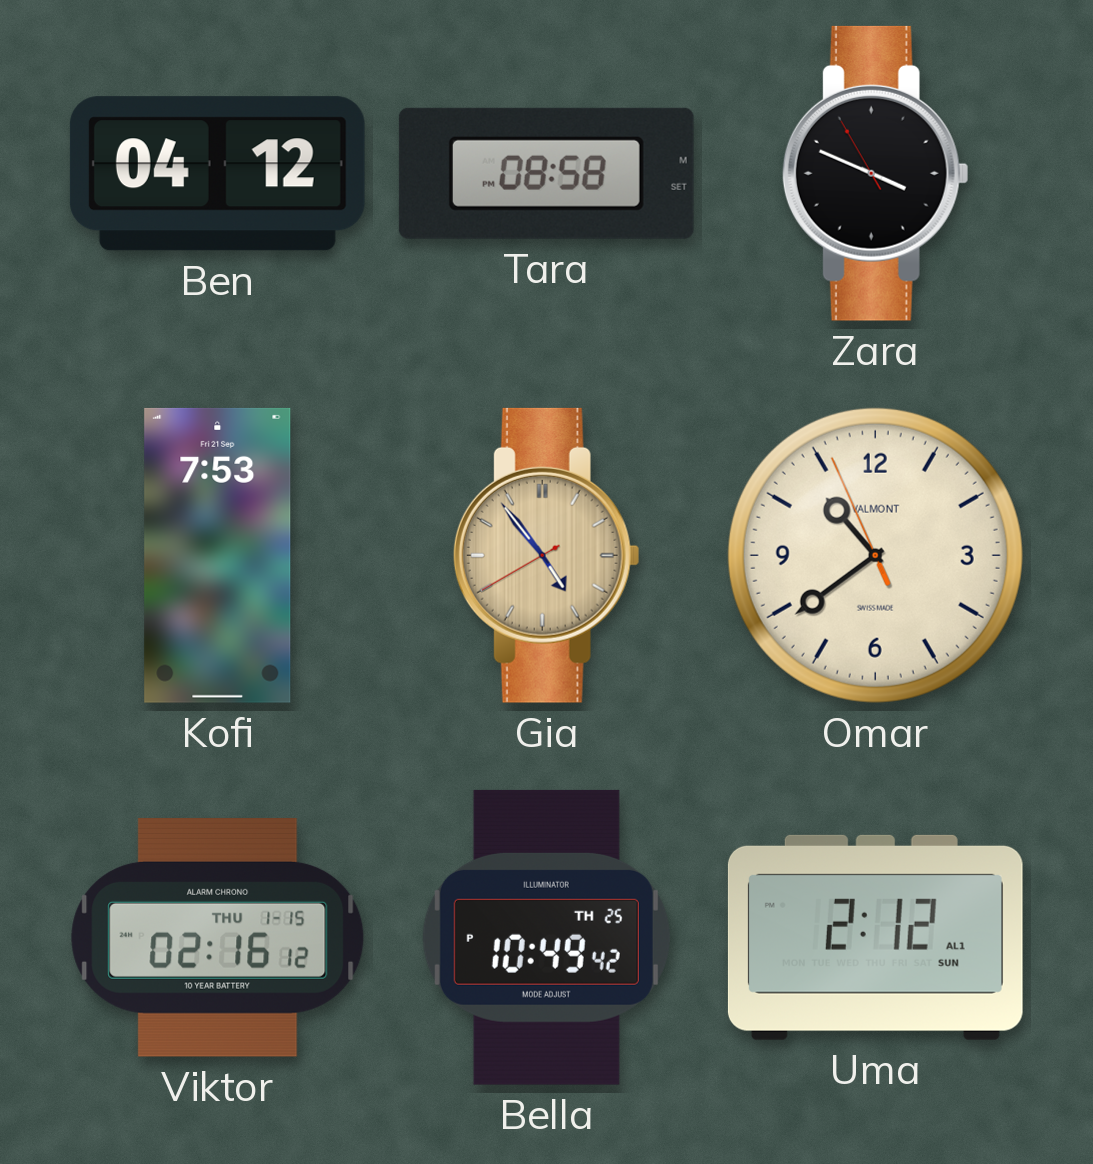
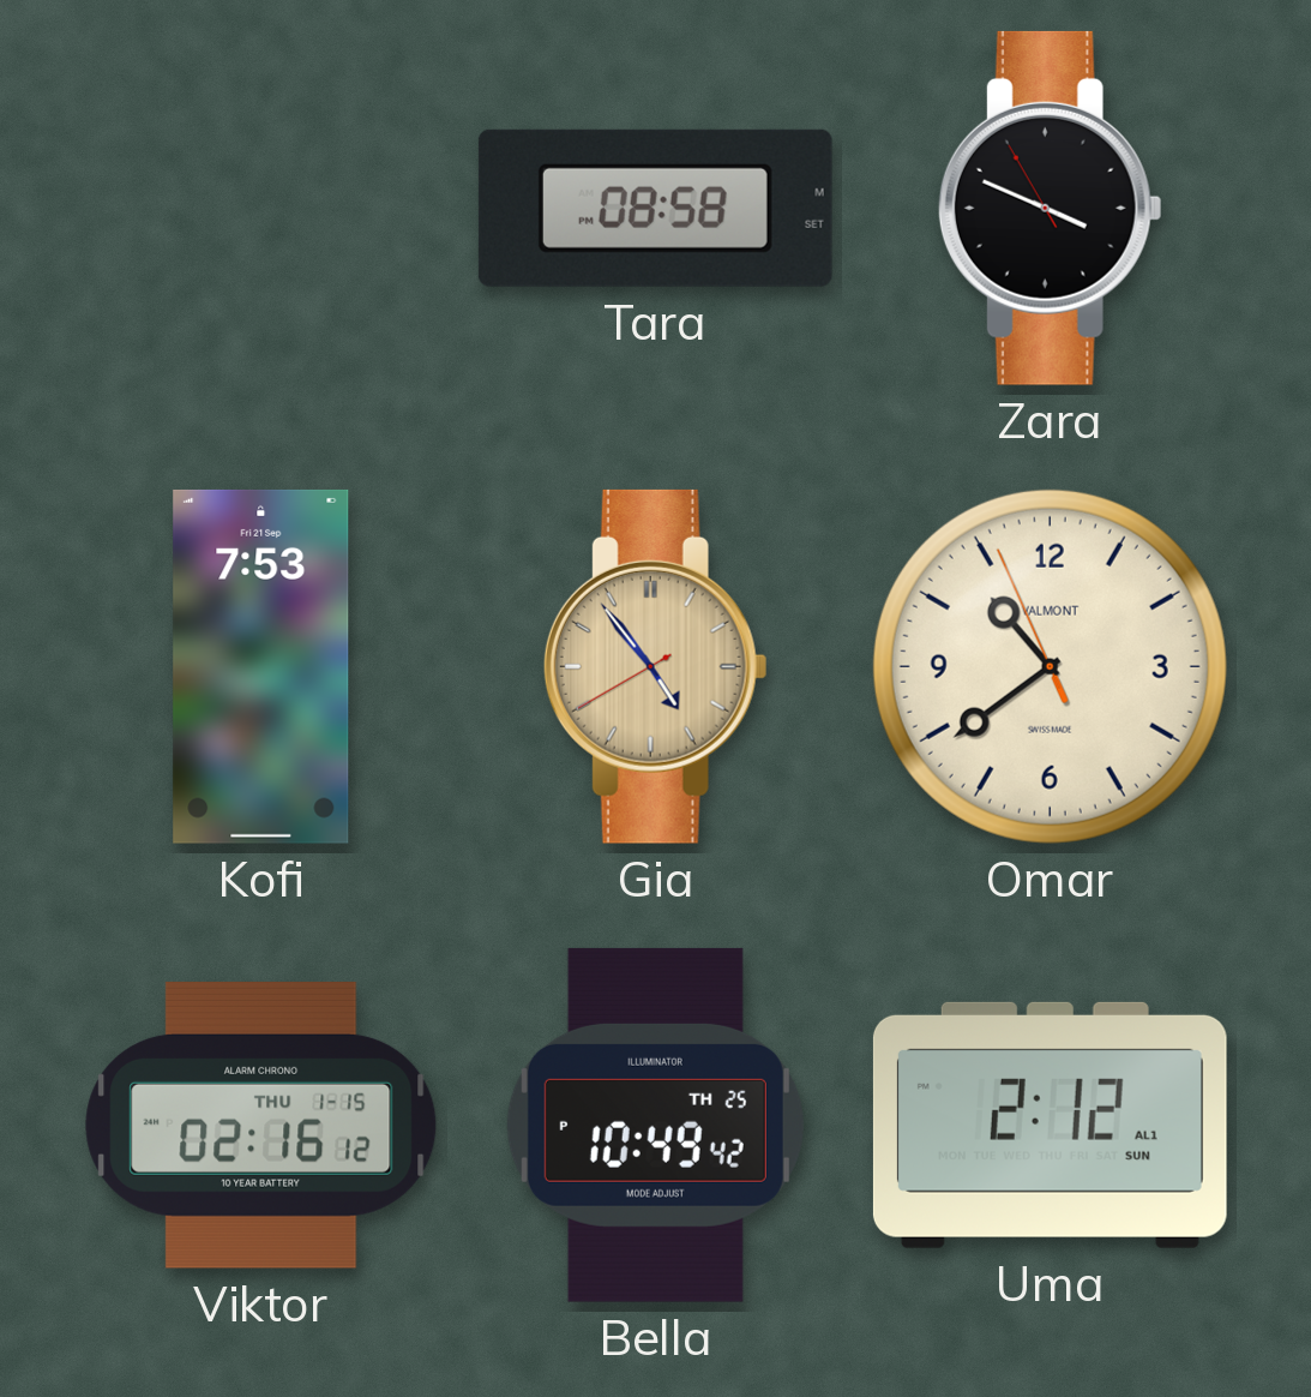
Ben: 04:12 -> none
